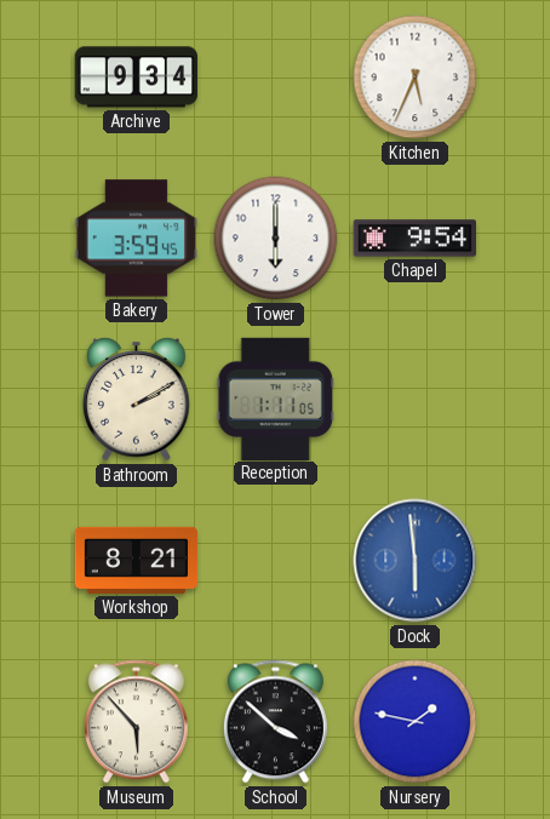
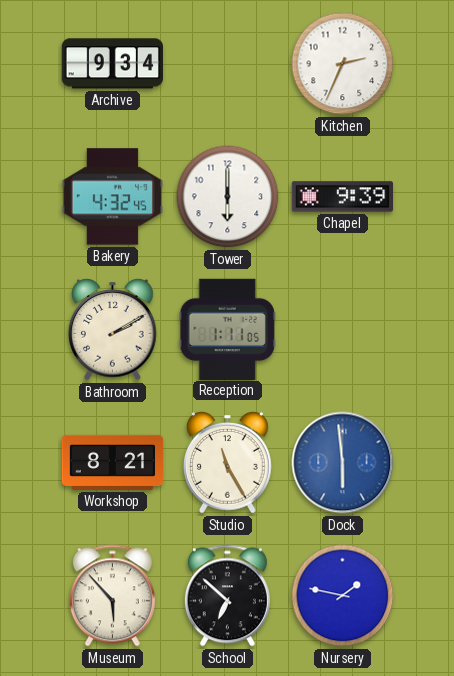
Kitchen: 5:34 -> 2:34
Bakery: 3:59 -> 4:32
Chapel: 9:54 -> 9:39
Studio: none -> 11:25
School: 3:52 -> 6:52
